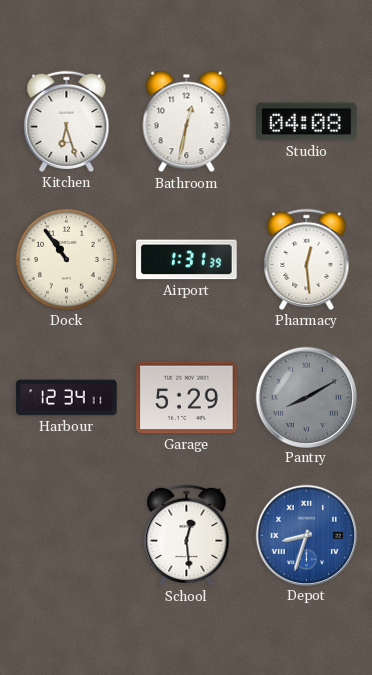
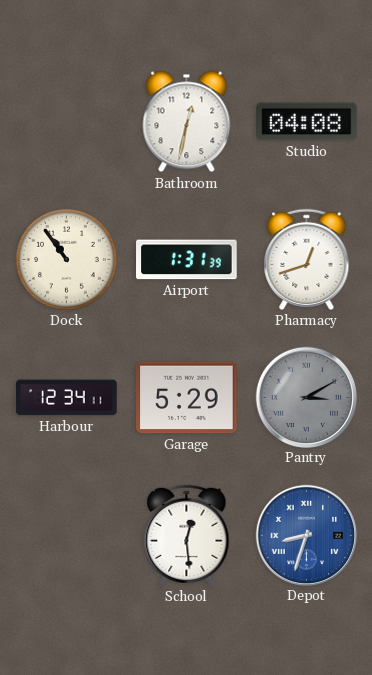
Kitchen: 6:27 -> none
Pharmacy: 12:29 -> 12:42
Pantry: 8:10 -> 3:10
